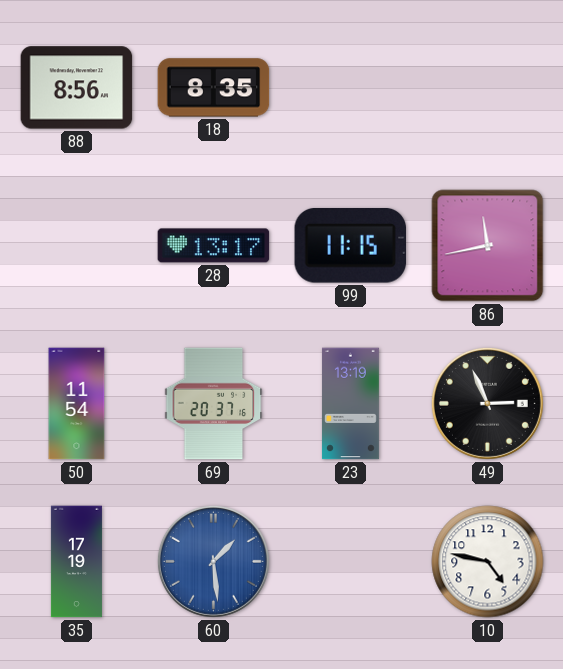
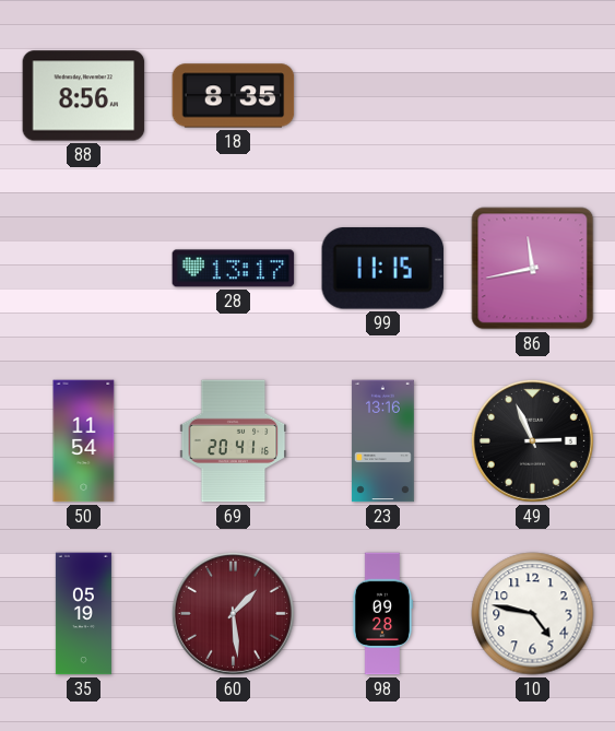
69: 20:37 -> 20:41
23: 13:19 -> 13:16
35: 17:19 -> 05:19
60 dial: blue -> burgundy
98: none -> 09:28
